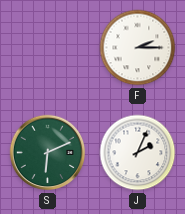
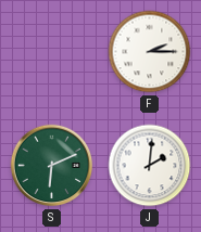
J: 2:04 -> 2:01
